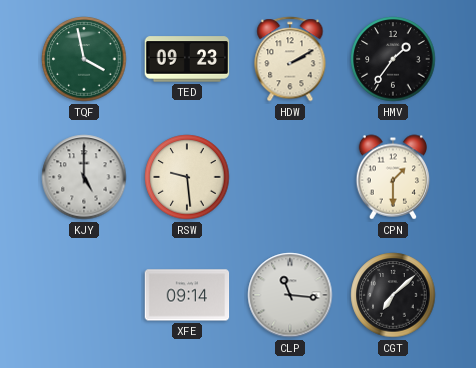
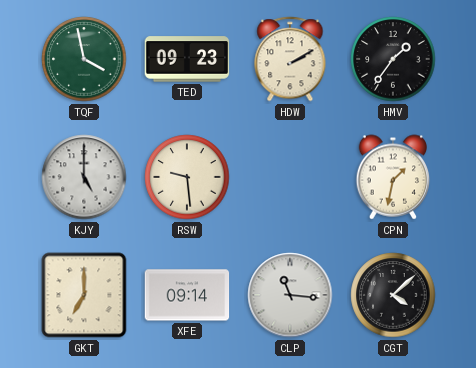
CPN: 1:30 -> 1:32
GKT: none -> 7:00
CGT: 7:08 -> 4:08
